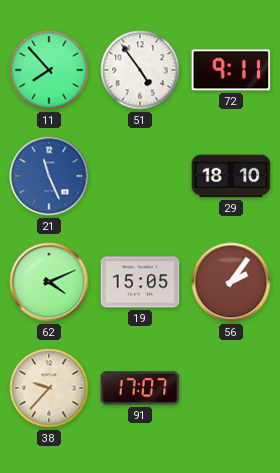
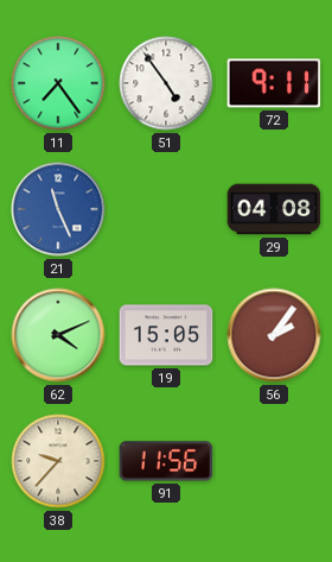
11: 7:53 -> 7:24
29: 18:10 -> 04:08
91: 17:07 -> 11:56
